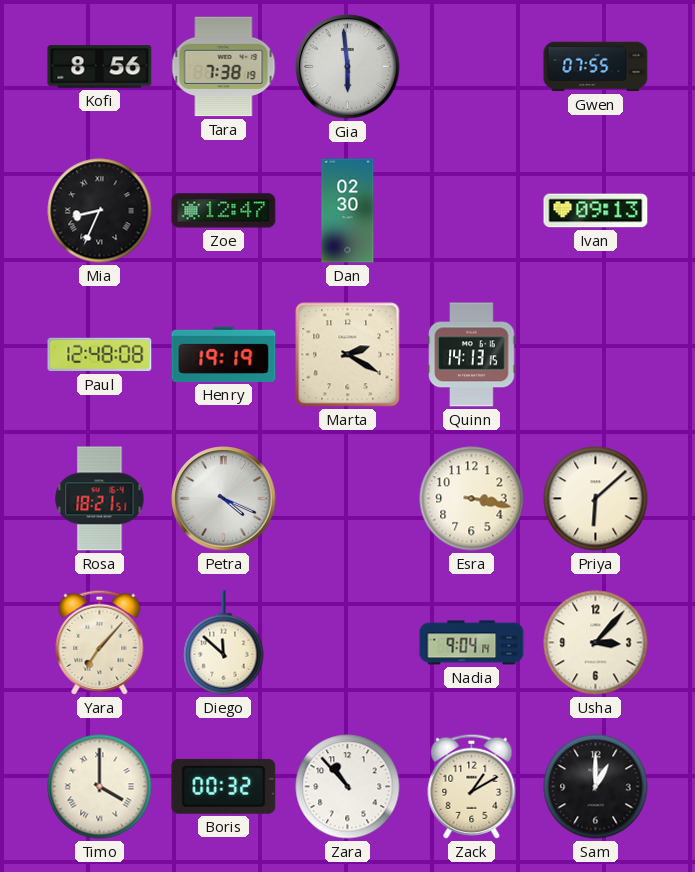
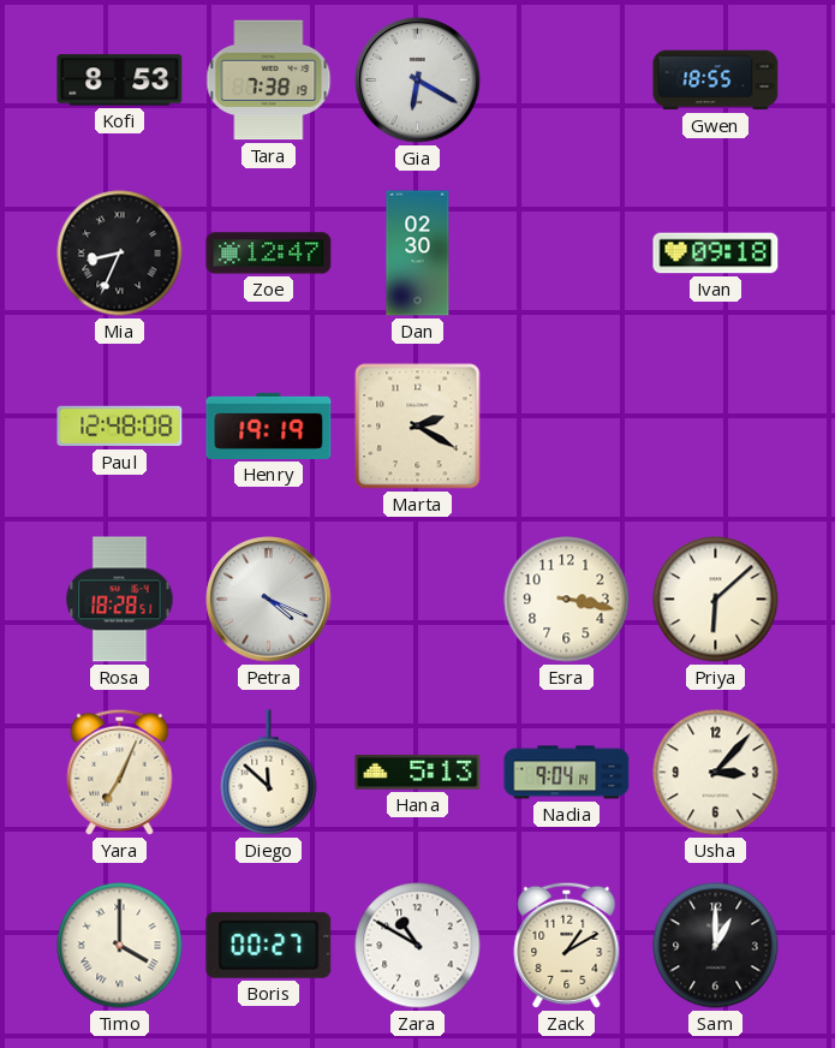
Kofi: 8:56 -> 8:53
Gia: 5:59 -> 6:20
Gwen: 07:55 -> 18:55
Ivan: 09:13 -> 09:18
Quinn: 14:13 -> none
Rosa: 18:21 -> 18:28
Yara: 7:07 -> 7:04
Hana: none -> 5:13
Boris: 00:32 -> 00:27
Zara: 10:53 -> 10:50
